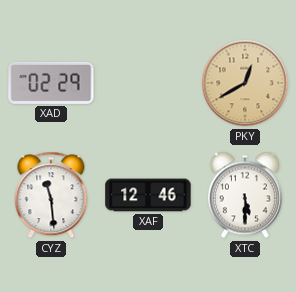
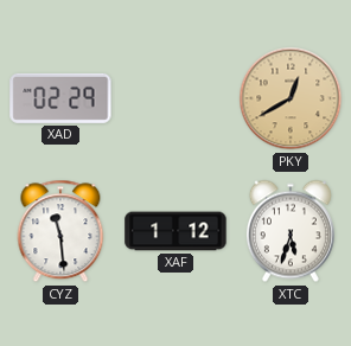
XAF: 12:46 -> 1:12
XTC: 5:30 -> 5:33
